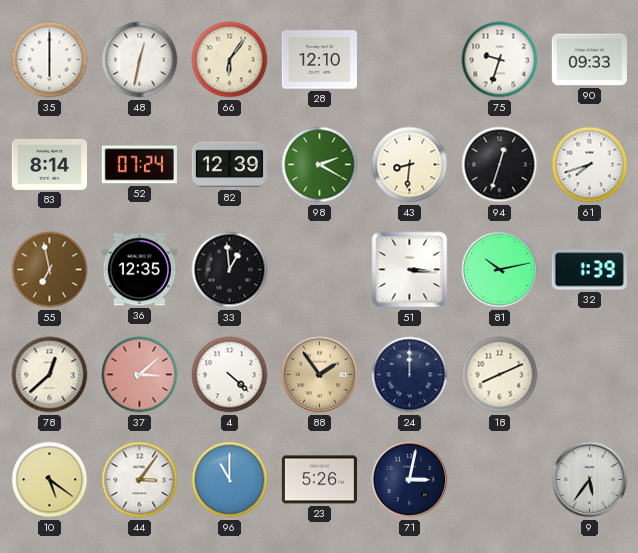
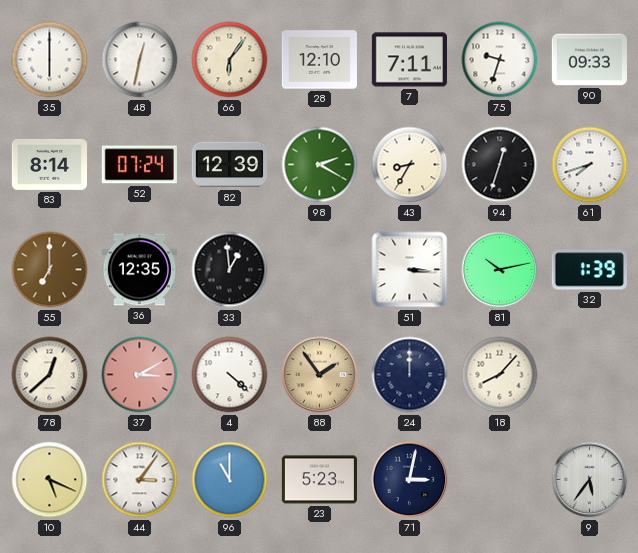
7: none -> 7:11
43: 8:31 -> 8:35
55: 6:58 -> 7:00
37: 3:08 -> 3:10
18: 8:11 -> 8:07
10: 5:21 -> 5:19
23: 5:26 -> 5:23
